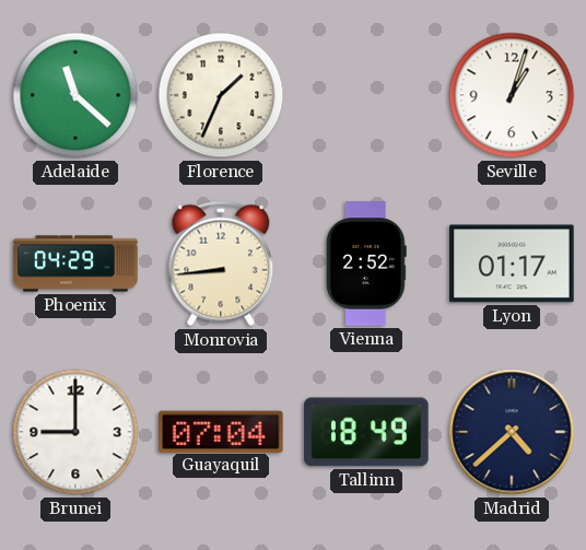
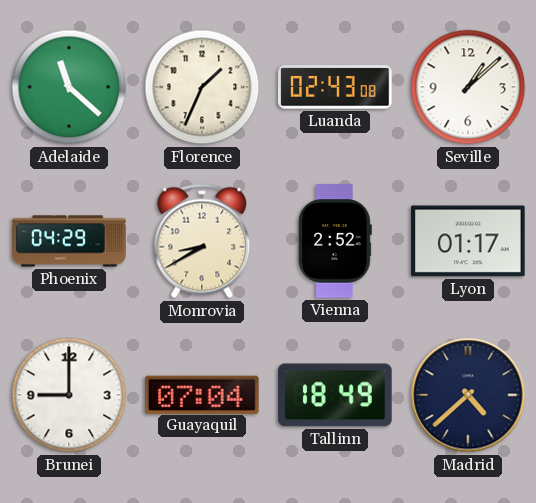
Luanda: none -> 02:43
Seville: 1:03 -> 1:08
Monrovia: 8:44 -> 8:40
